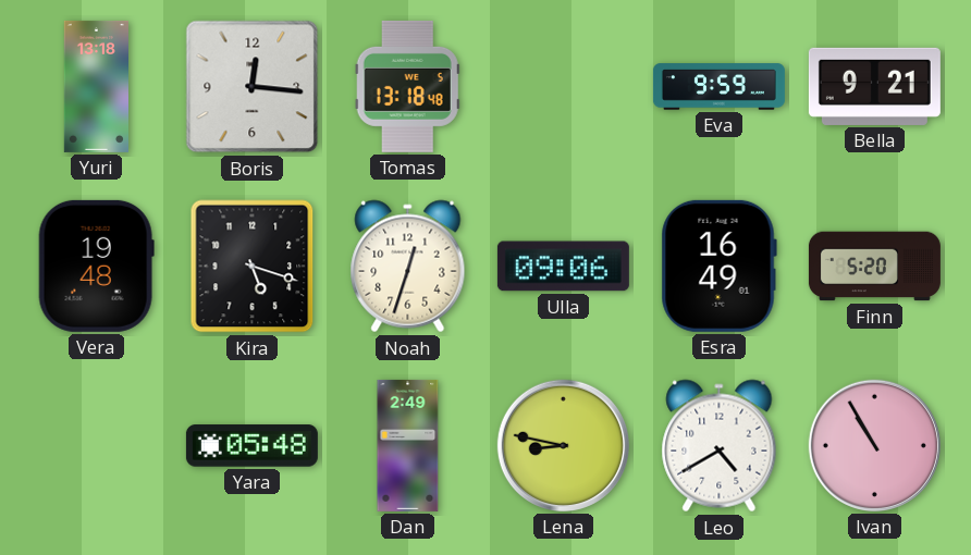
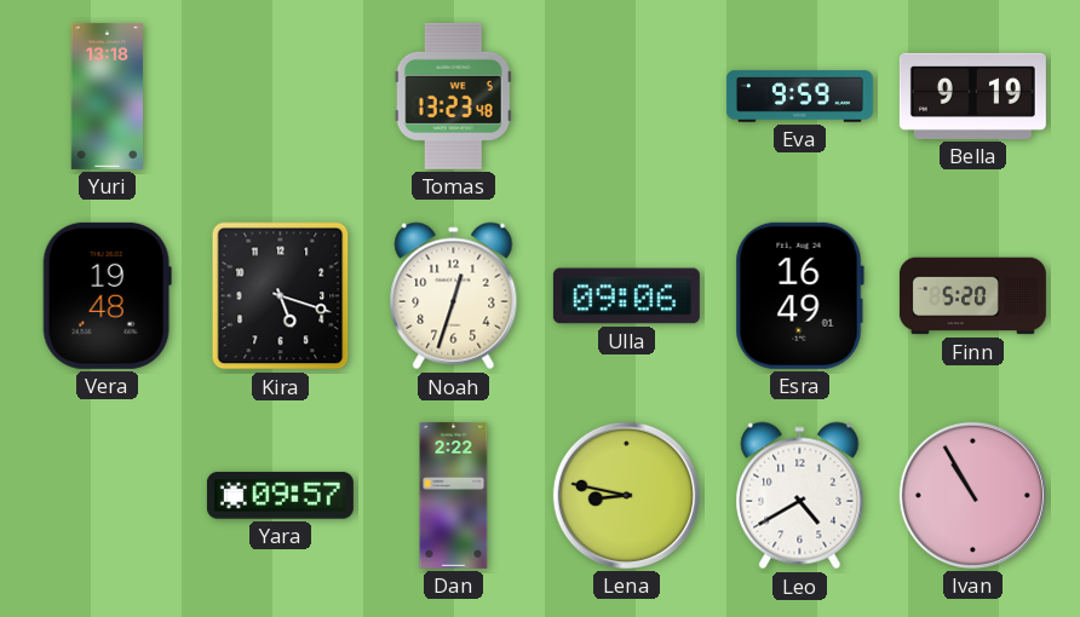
Boris: 12:16 -> none
Tomas: 13:18 -> 13:23
Bella: 9:21 -> 9:19
Yara: 05:48 -> 09:57
Dan: 2:49 -> 2:22
